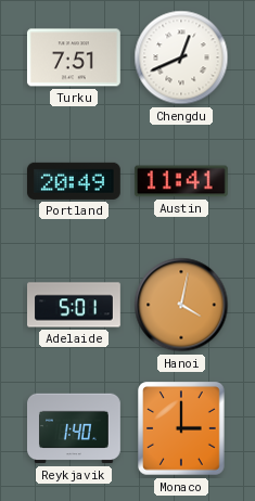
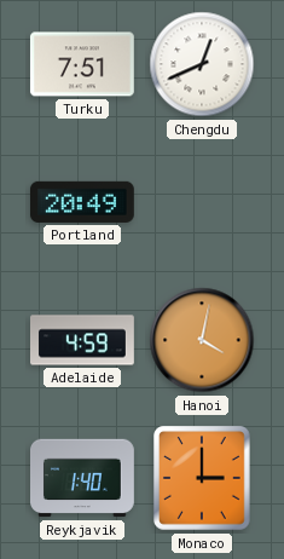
Austin: 11:41 -> none
Adelaide: 5:01 -> 4:59
